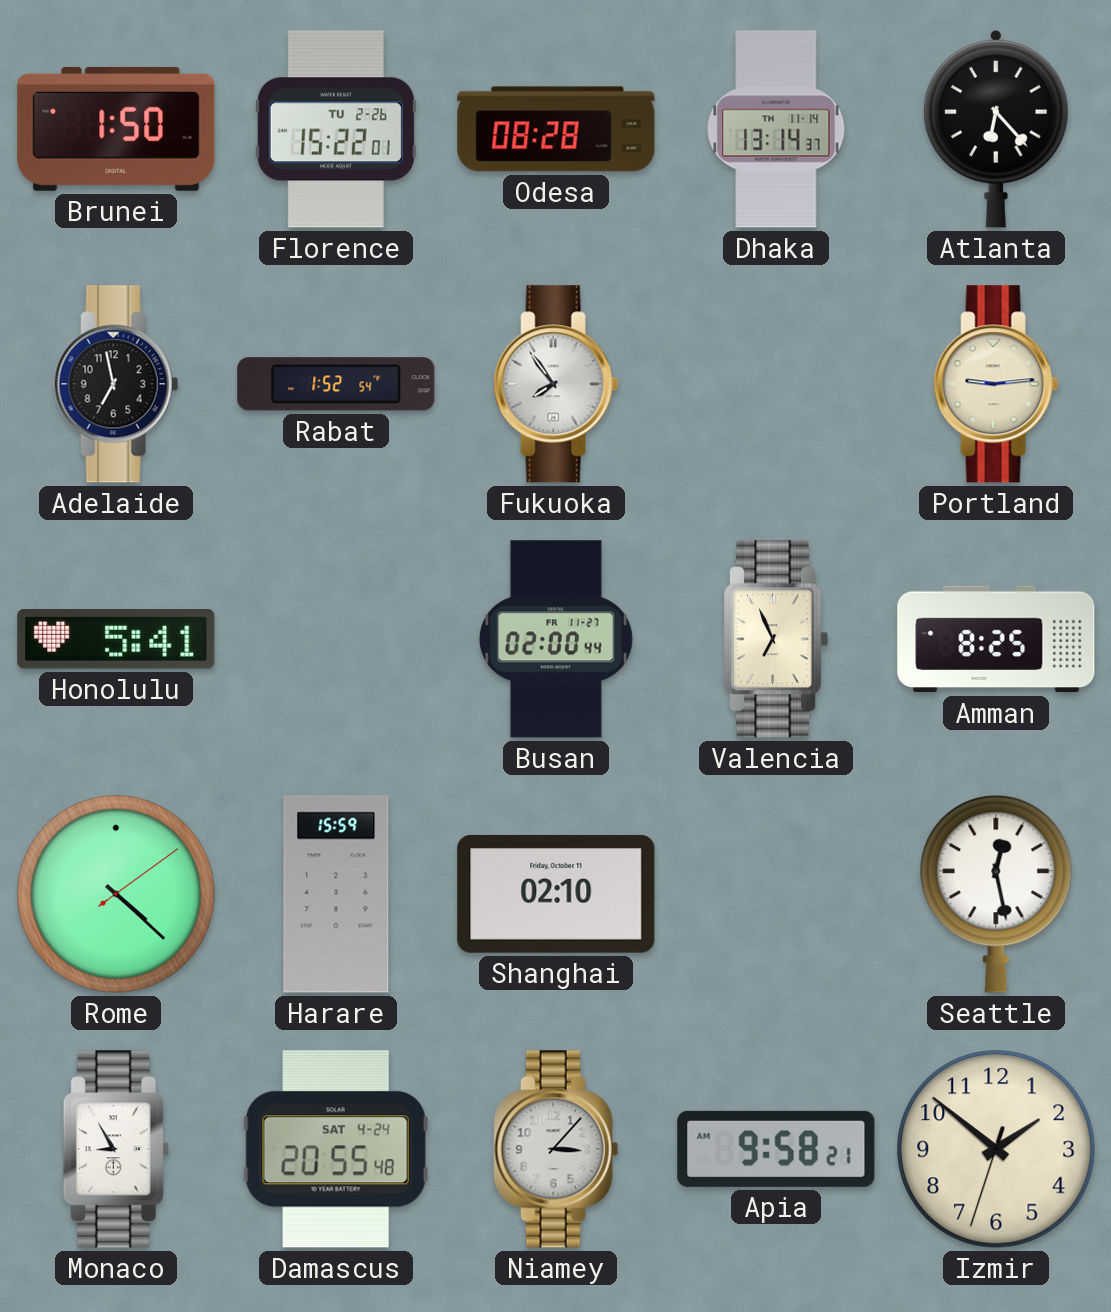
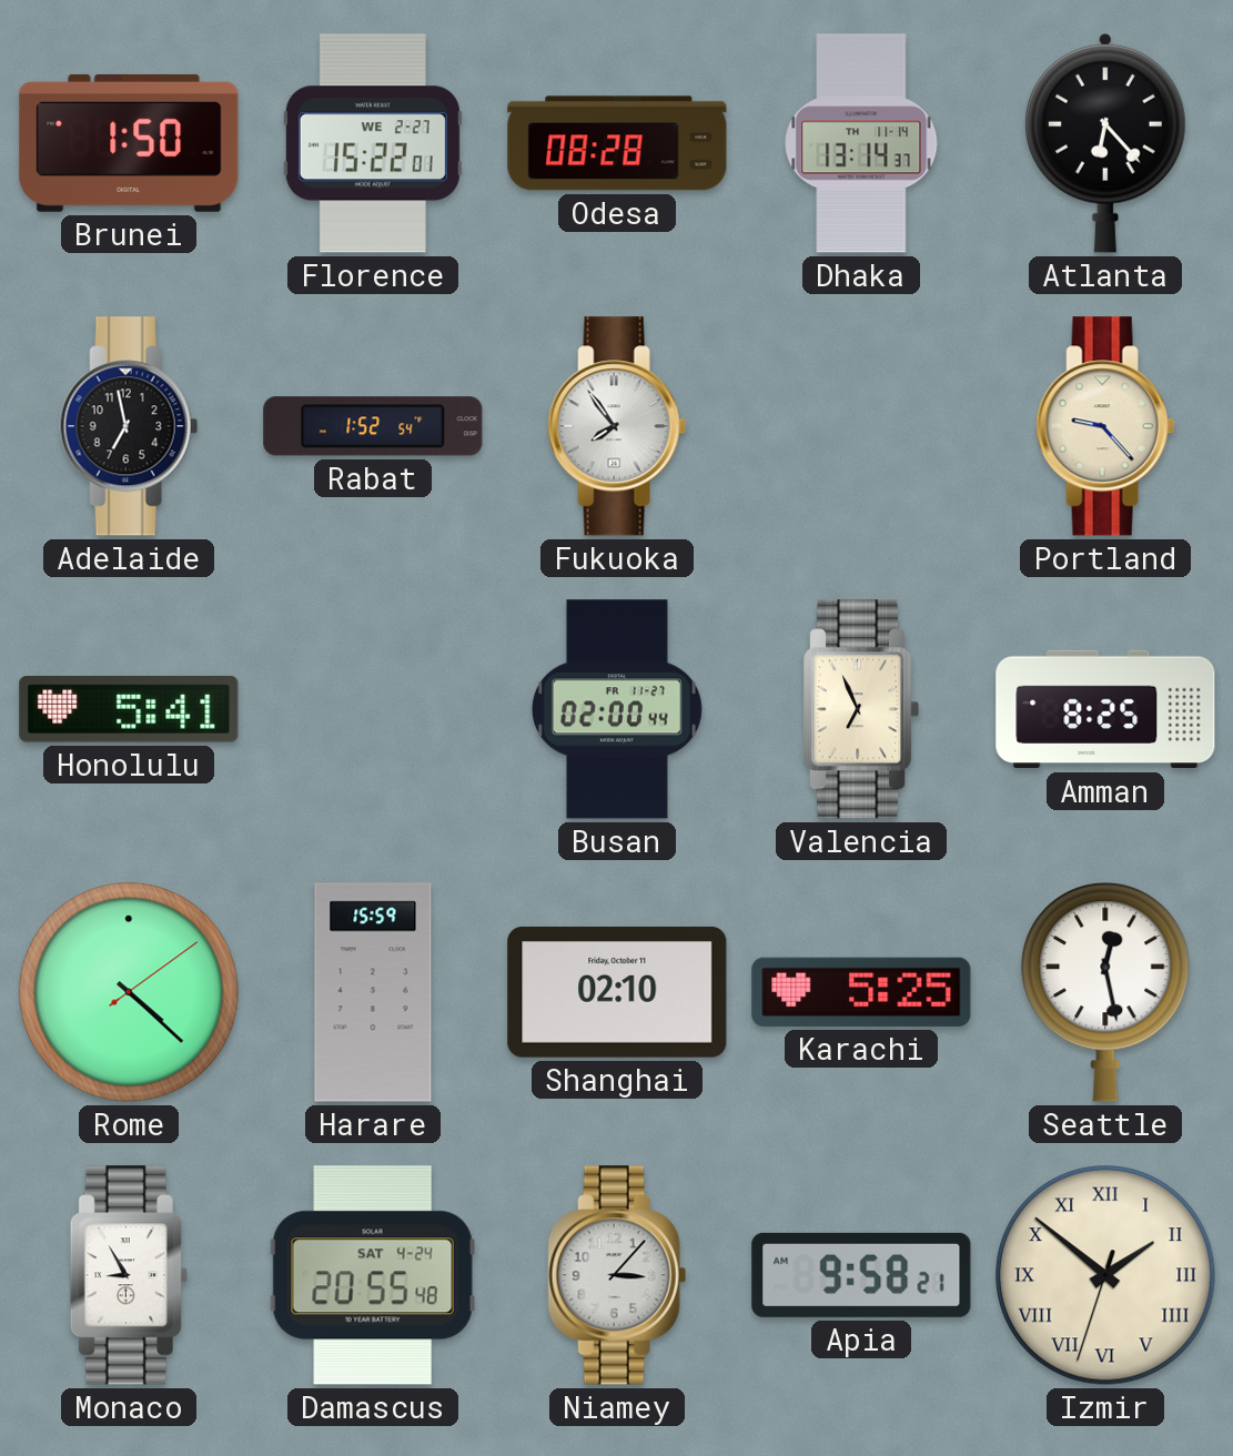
Florence date: TU 2-26 -> WE 2-27
Portland: 9:14 -> 9:23
Karachi: none -> 5:25
Izmir numerals: Arabic -> Roman
